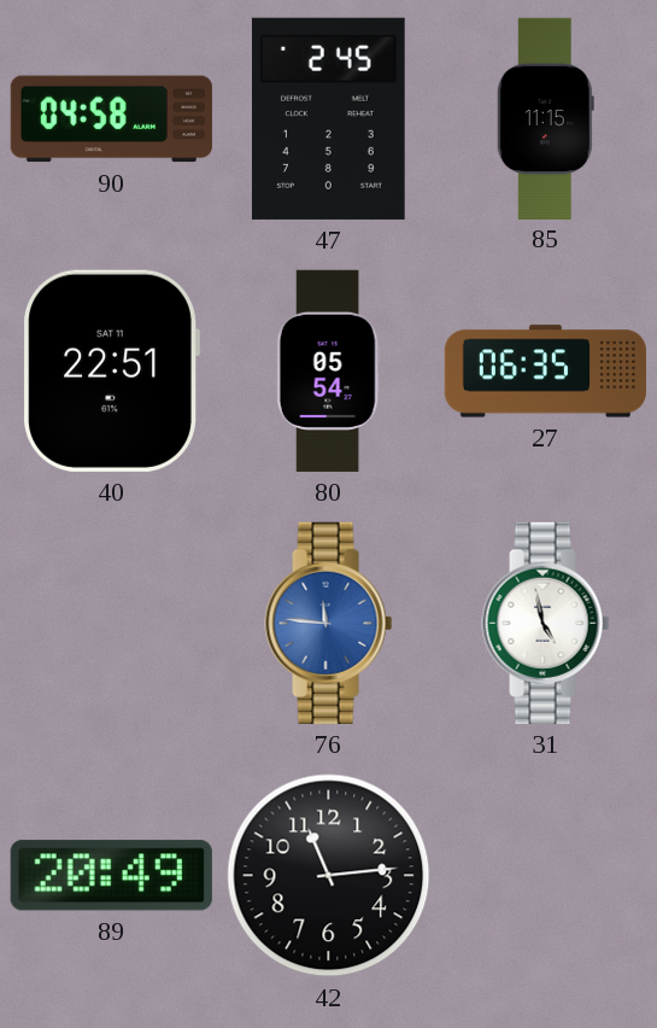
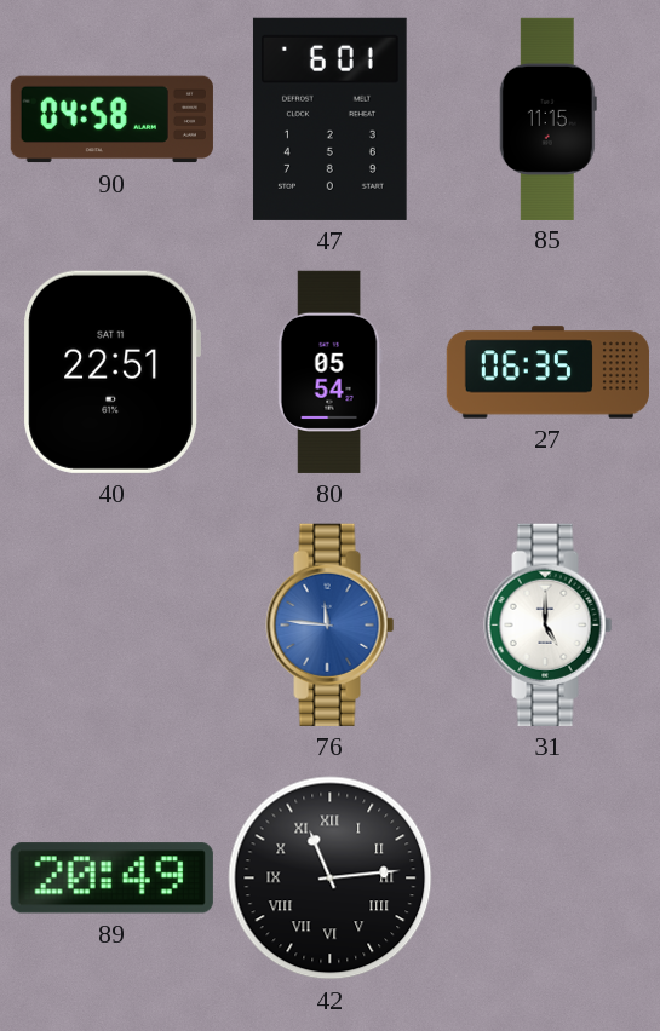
47: 2:45 -> 6:01
31: 4:58 -> 5:00
42 numerals: Arabic -> Roman
